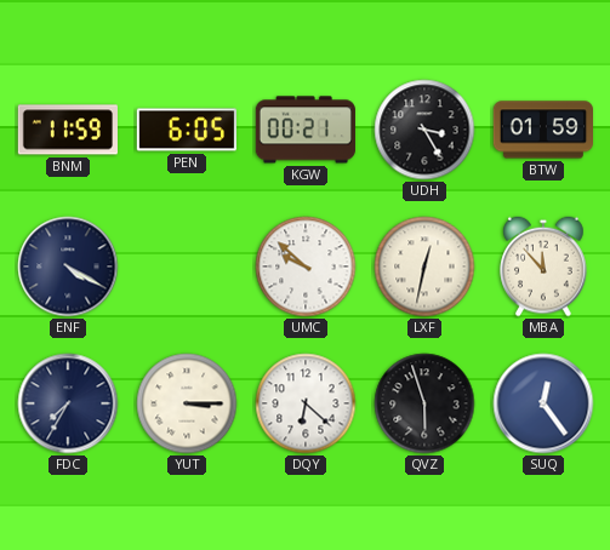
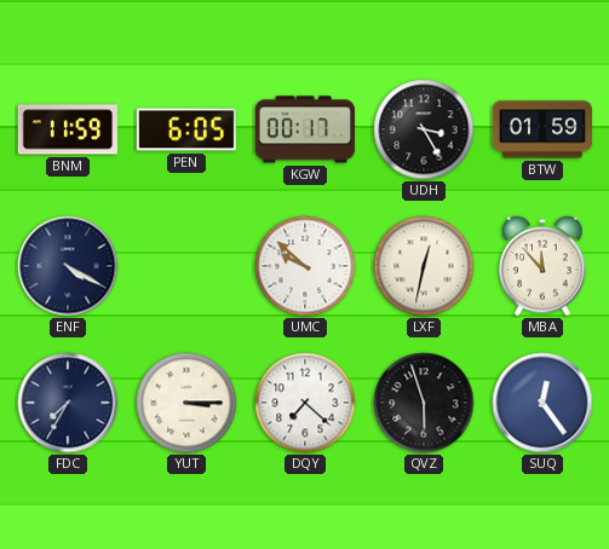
KGW: 00:21 -> 00:17
DQY: 6:22 -> 7:22
